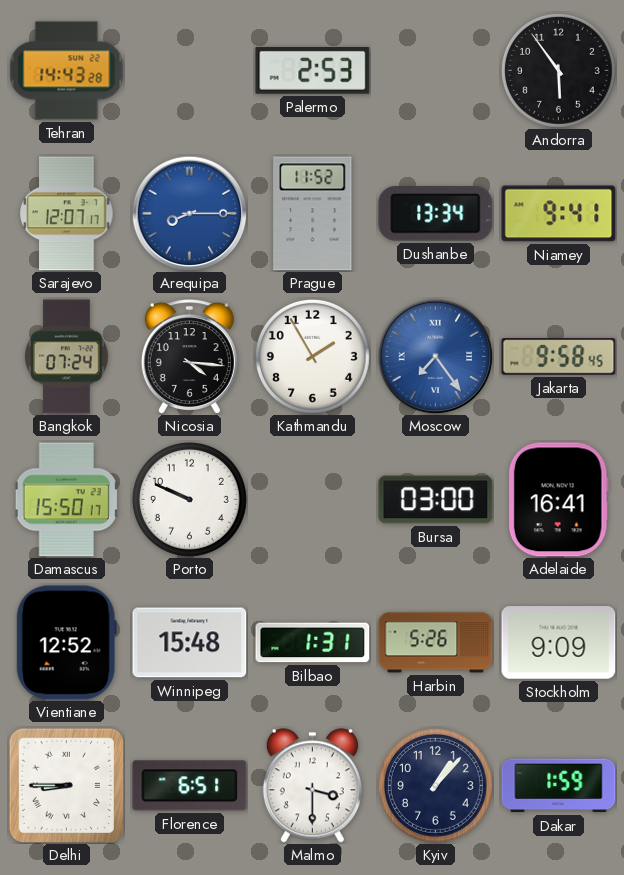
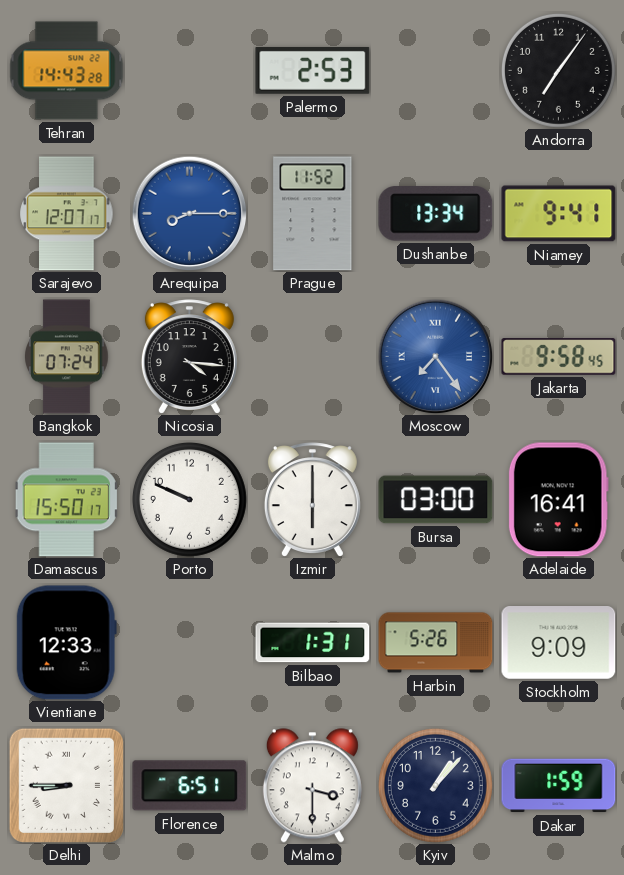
Andorra: 5:54 -> 7:06
Kathmandu: 1:55 -> none
Izmir: none -> 6:00
Vientiane: 12:52 -> 12:33
Winnipeg: 15:48 -> none
